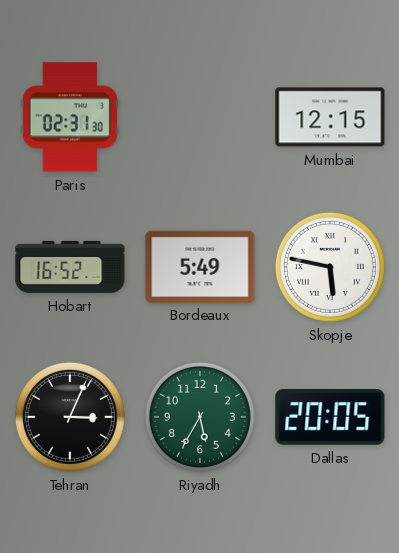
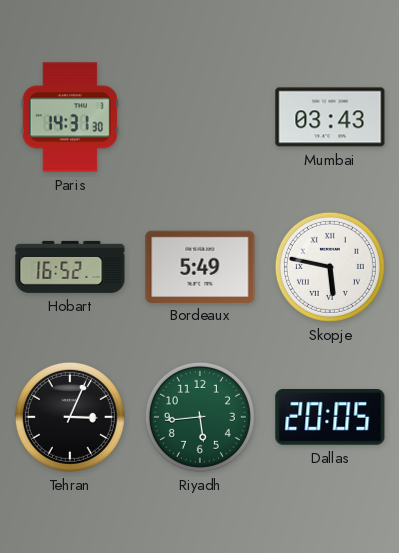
Paris: 02:31 -> 14:31
Mumbai: 12:15 -> 03:43
Riyadh: 5:35 -> 5:44
